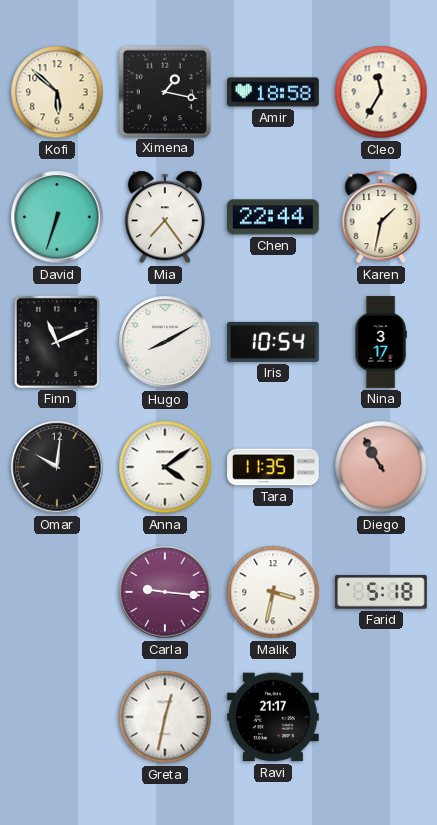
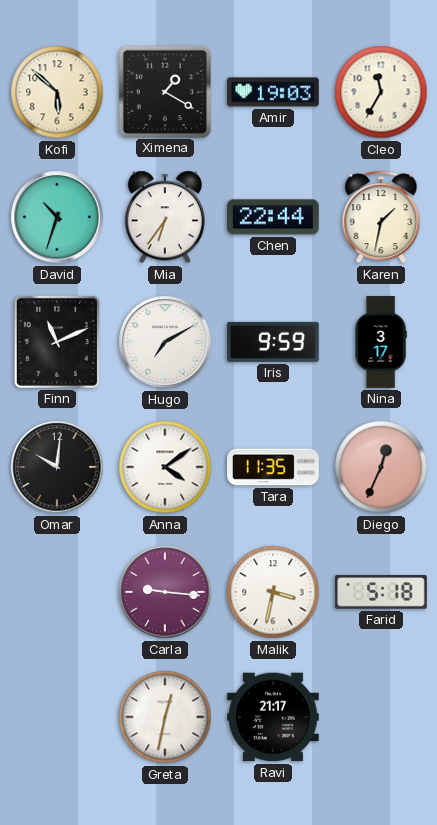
Ximena: 1:17 -> 1:20
Amir: 18:58 -> 19:03
David: 6:33 -> 10:33
Mia: 7:24 -> 6:36
Hugo: 8:10 -> 7:10
Iris: 10:54 -> 9:59
Diego: 10:55 -> 12:34
